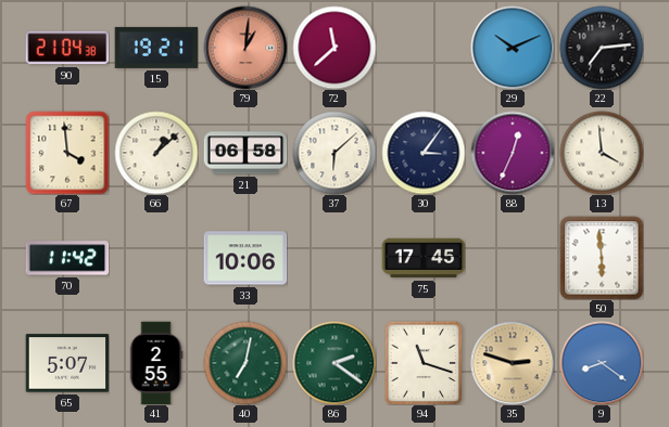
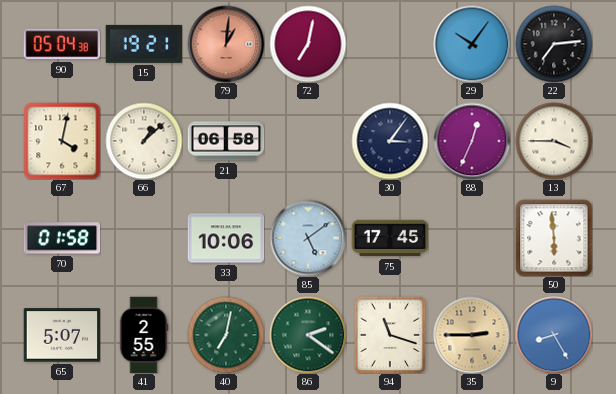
90: 21:04 -> 05:04
72: 11:38 -> 7:02
29: 10:11 -> 10:06
67: 3:59 -> 4:02
37: 6:08 -> none
13: 3:59 -> 3:45
70: 11:42 -> 01:58
85: none -> 5:09
35: 2:48 -> 2:45
9: 8:21 -> 8:25
